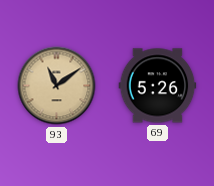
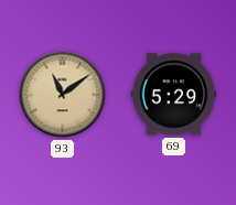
69: 5:26 -> 5:29
